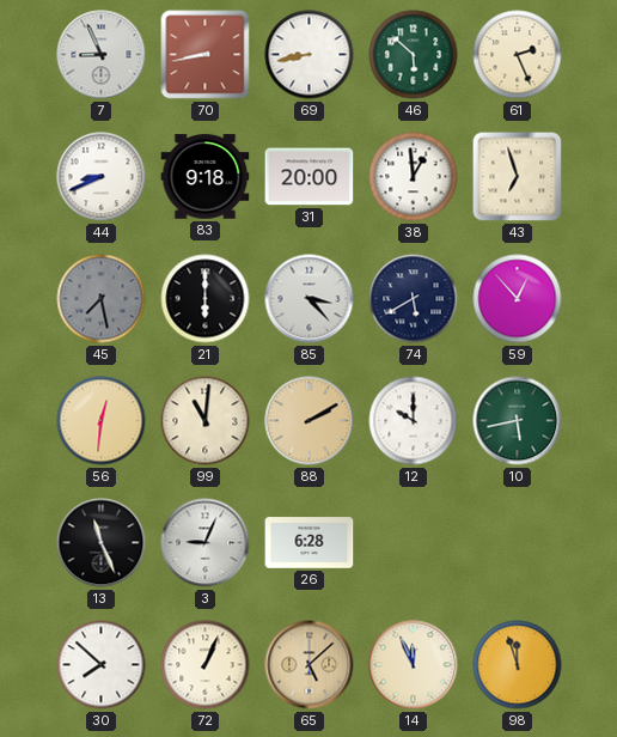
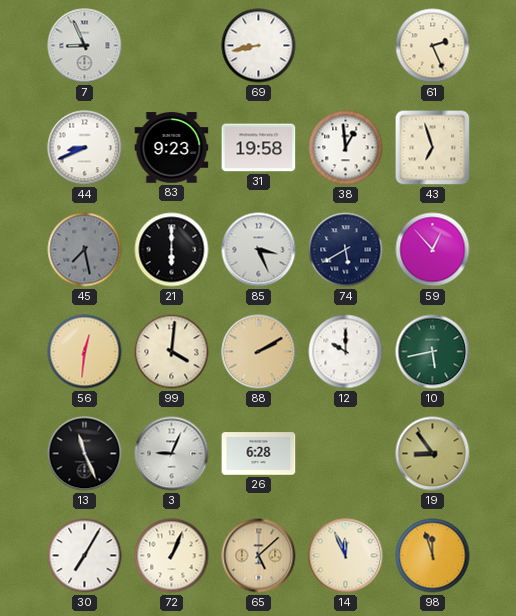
70: 8:43 -> none
46: 5:52 -> none
83: 9:18 -> 9:23
31: 20:00 -> 19:58
85: 3:23 -> 3:26
99: 11:01 -> 4:01
19: none -> 8:54
30: 7:52 -> 7:05
